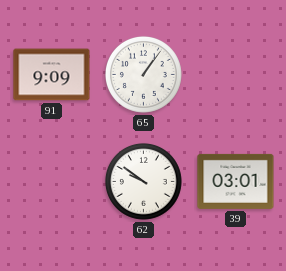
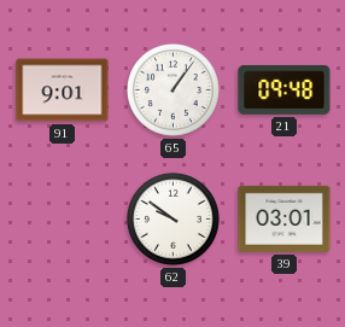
91: 9:09 -> 9:01
21: none -> 09:48
